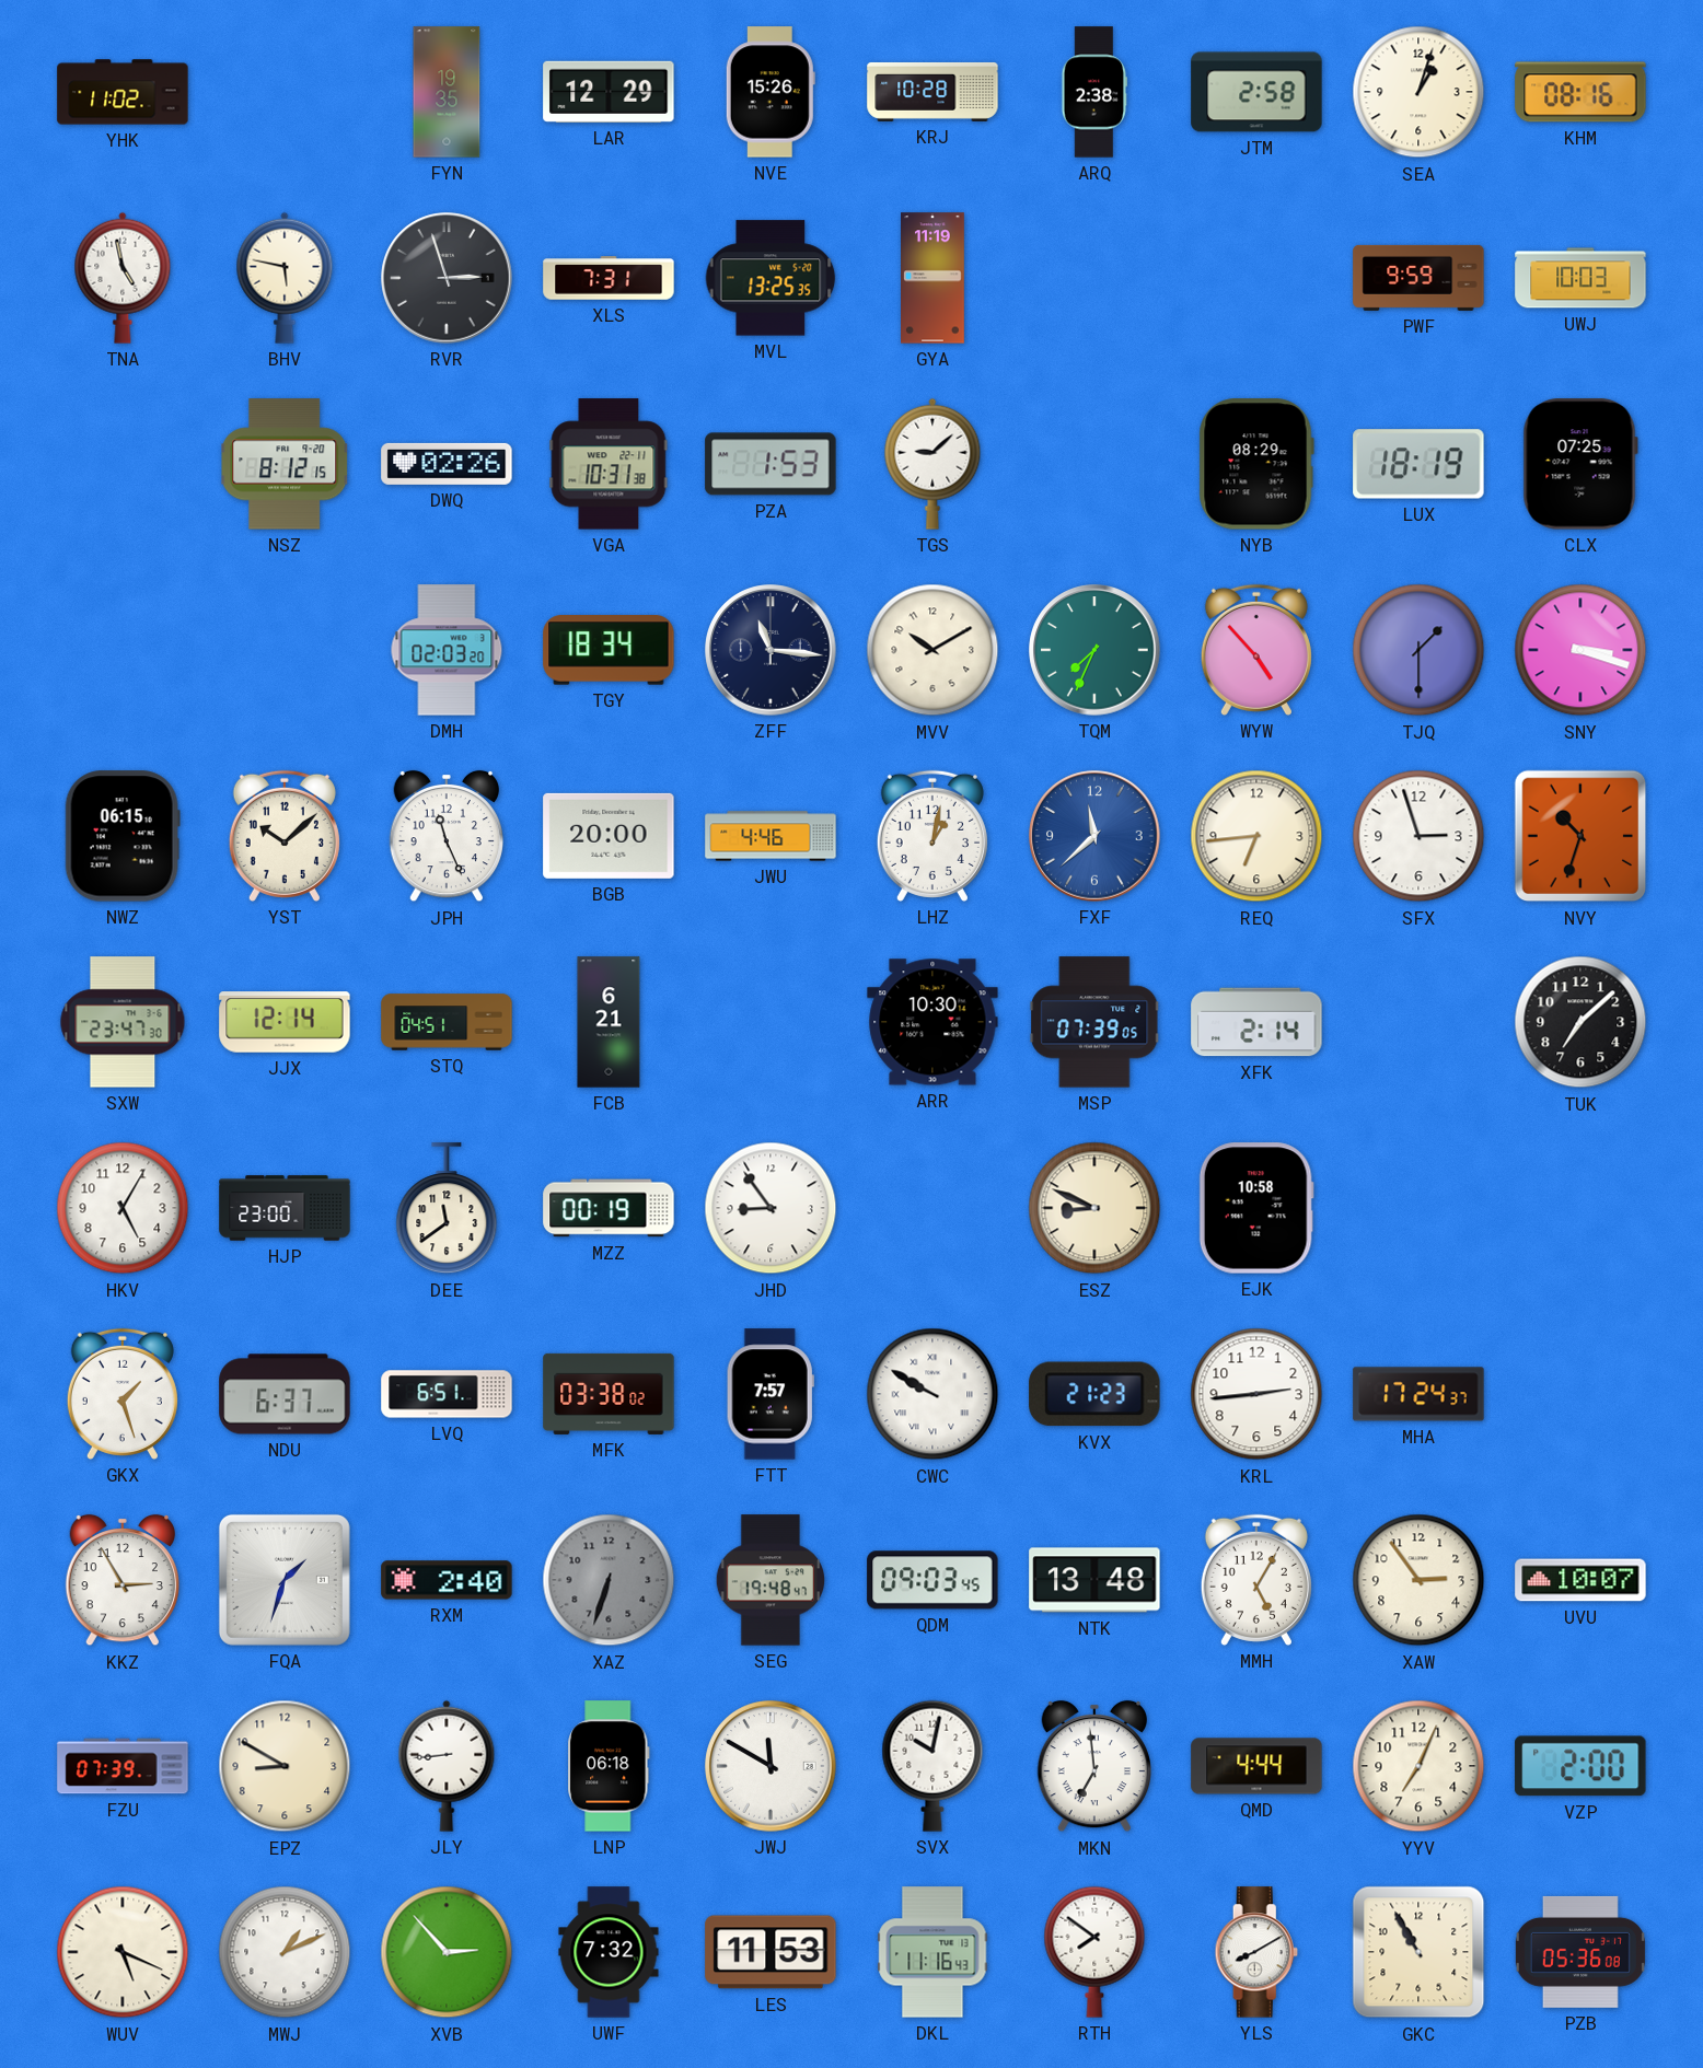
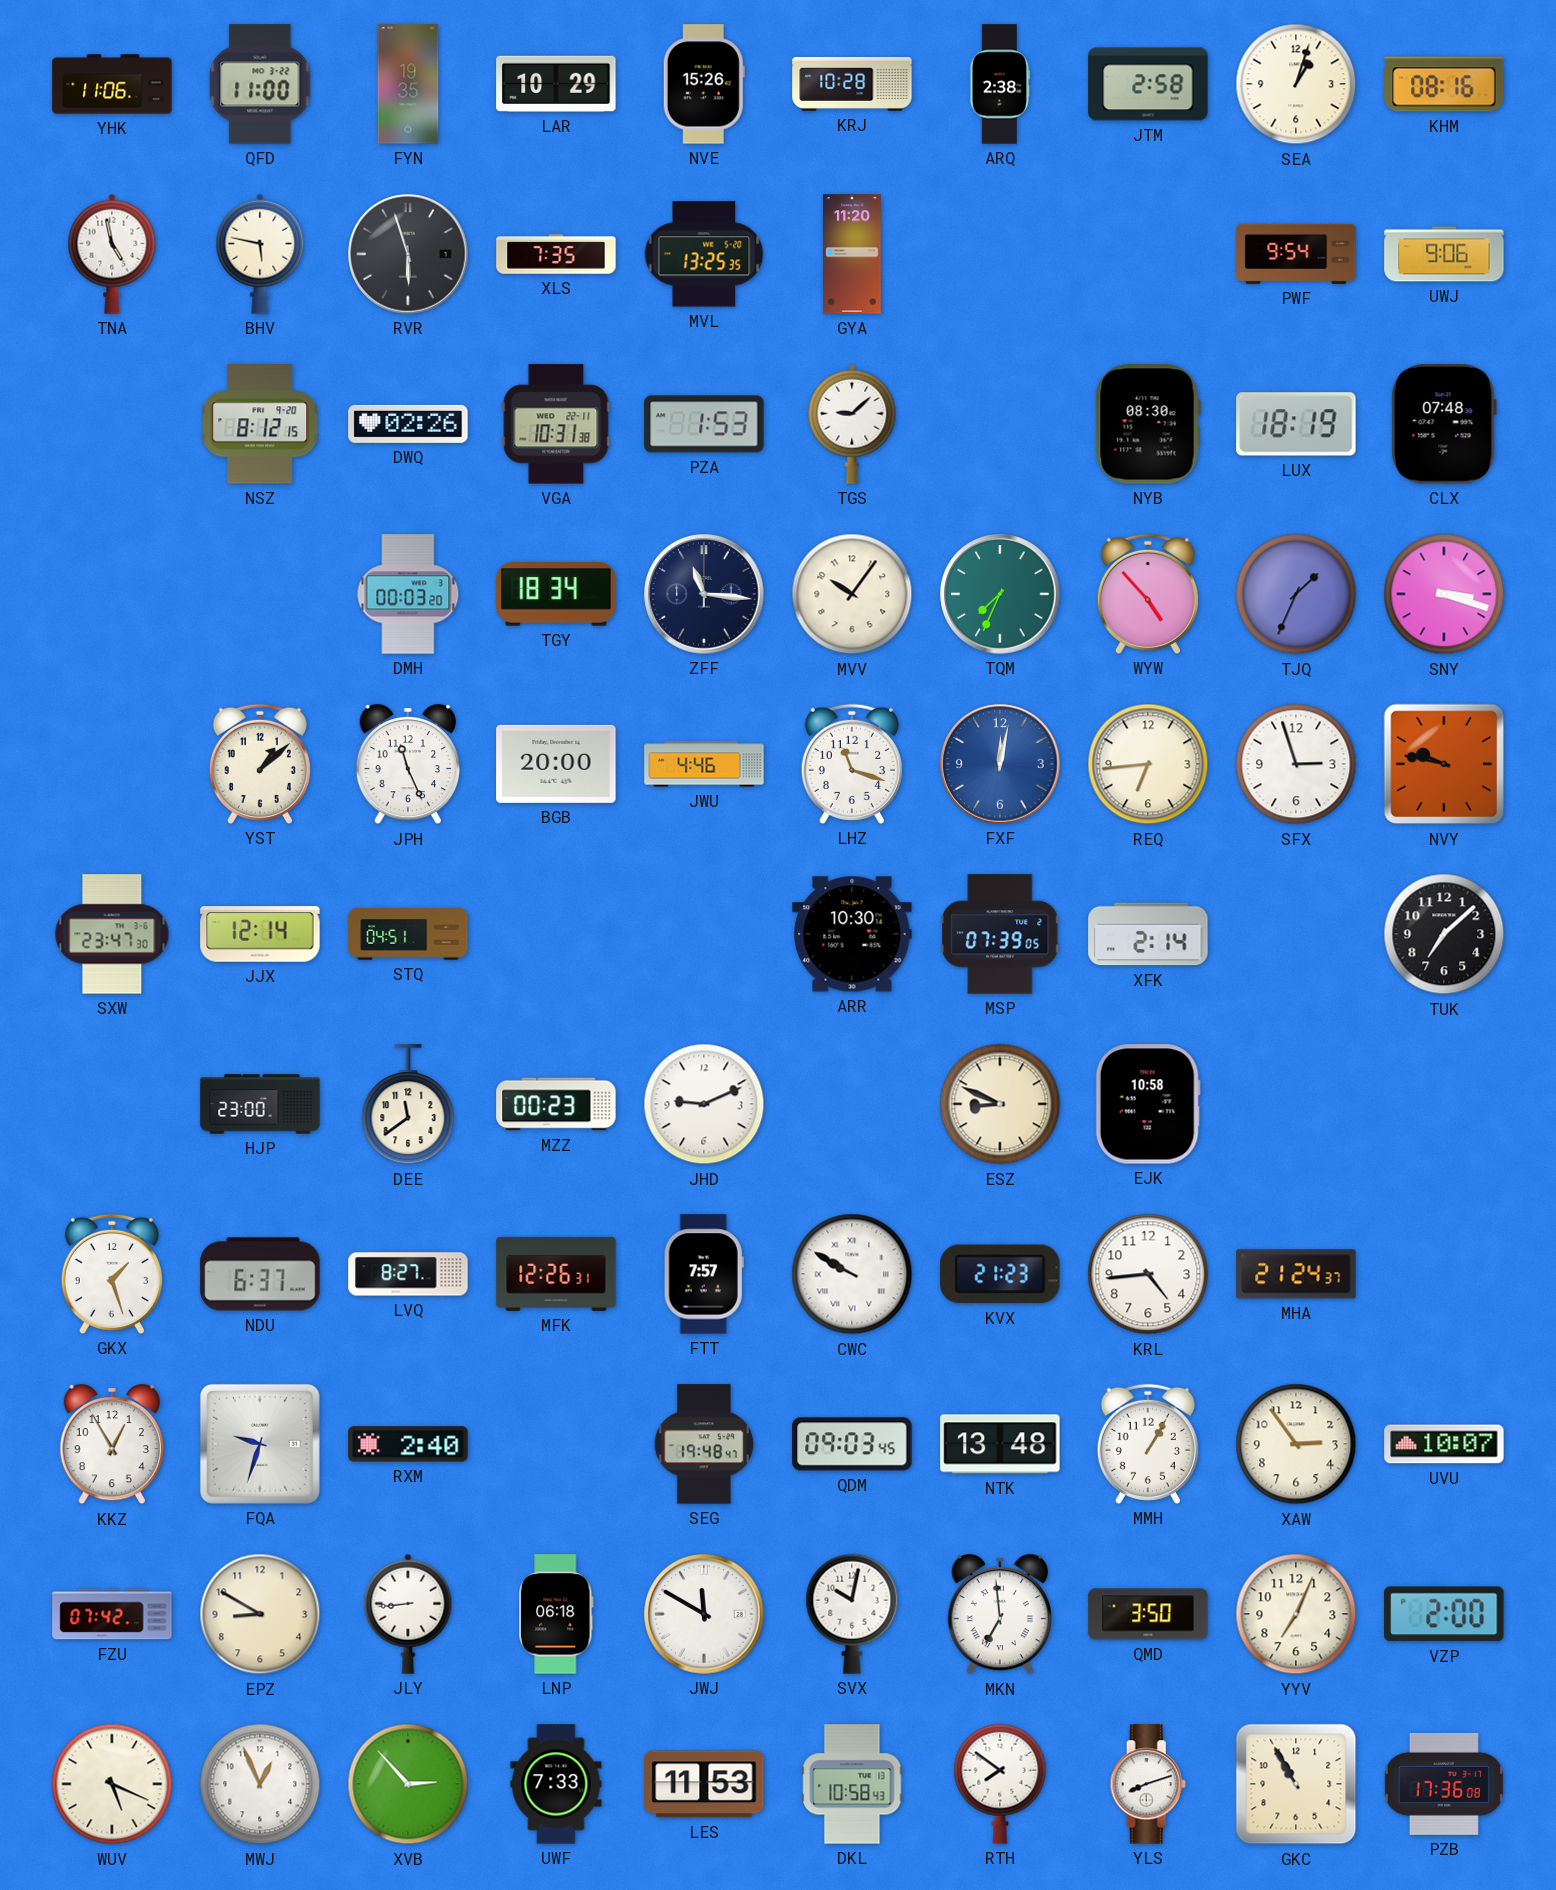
YHK: 11:02 -> 11:06
QFD: none -> 11:00
LAR: 12:29 -> 10:29
RVR: 2:57 -> 5:57
XLS: 7:31 -> 7:35
GYA: 11:19 -> 11:20
PWF: 9:59 -> 9:54
UWJ: 10:03 -> 9:06
NYB: 08:29 -> 08:30
CLX: 07:25 -> 07:48
DMH: 02:03 -> 00:03
MVV: 10:10 -> 10:06
TJQ: 1:30 -> 1:34
NWZ: 06:15 -> none
YST: 10:08 -> 1:08
LHZ: 1:02 -> 11:18
FXF: 11:38 -> 12:02
NVY: 10:33 -> 9:47
FCB: 6:21 -> none
HKV: 5:05 -> none
MZZ: 00:19 -> 00:23
JHD: 8:54 -> 9:11
LVQ: 6:51 -> 8:27
MFK: 03:38 -> 12:26
KRL: 2:44 -> 4:44
MHA: 17:24 -> 21:24
KKZ: 2:55 -> 12:55
FQA: 1:33 -> 9:33
XAZ: 6:33 -> none
MMH: 5:05 -> 1:05
FZU: 07:39 -> 07:42
QMD: 4:44 -> 3:50
MWJ: 1:11 -> 12:56
UWF: 7:32 -> 7:33
DKL: 11:16 -> 10:58
YLS: 8:10 -> 8:12
PZB: 05:36 -> 17:36
